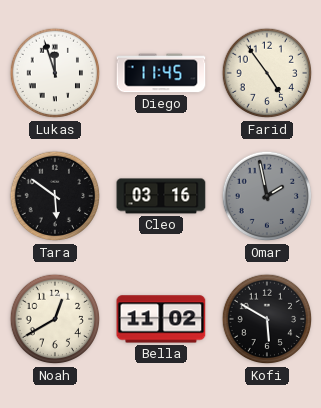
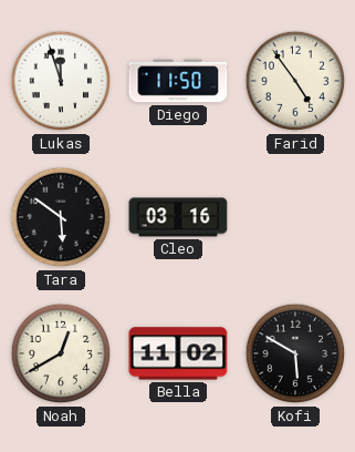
Diego: 11:45 -> 11:50
Omar: 1:58 -> none
